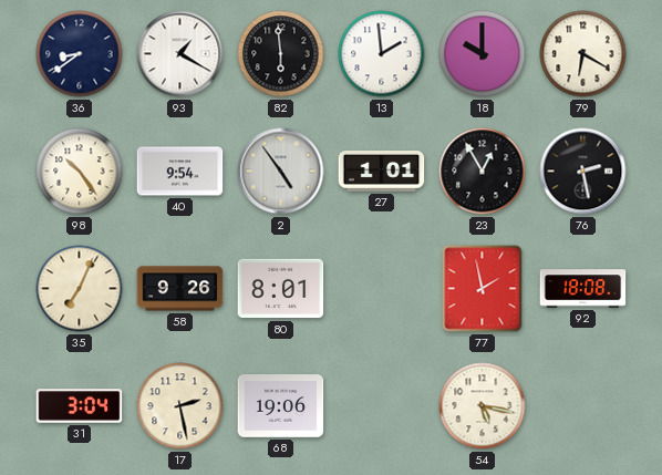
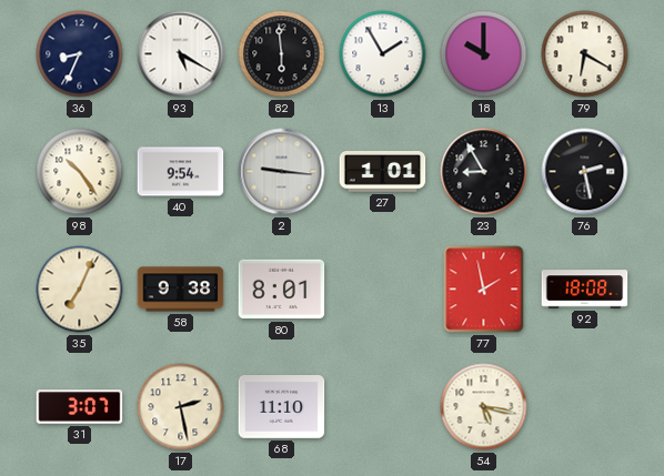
36: 8:39 -> 8:34
93: 1:20 -> 5:20
13: 1:59 -> 1:55
2: 4:54 -> 9:16
23: 12:55 -> 8:55
58: 9:26 -> 9:38
31: 3:04 -> 3:07
68: 19:06 -> 11:10
